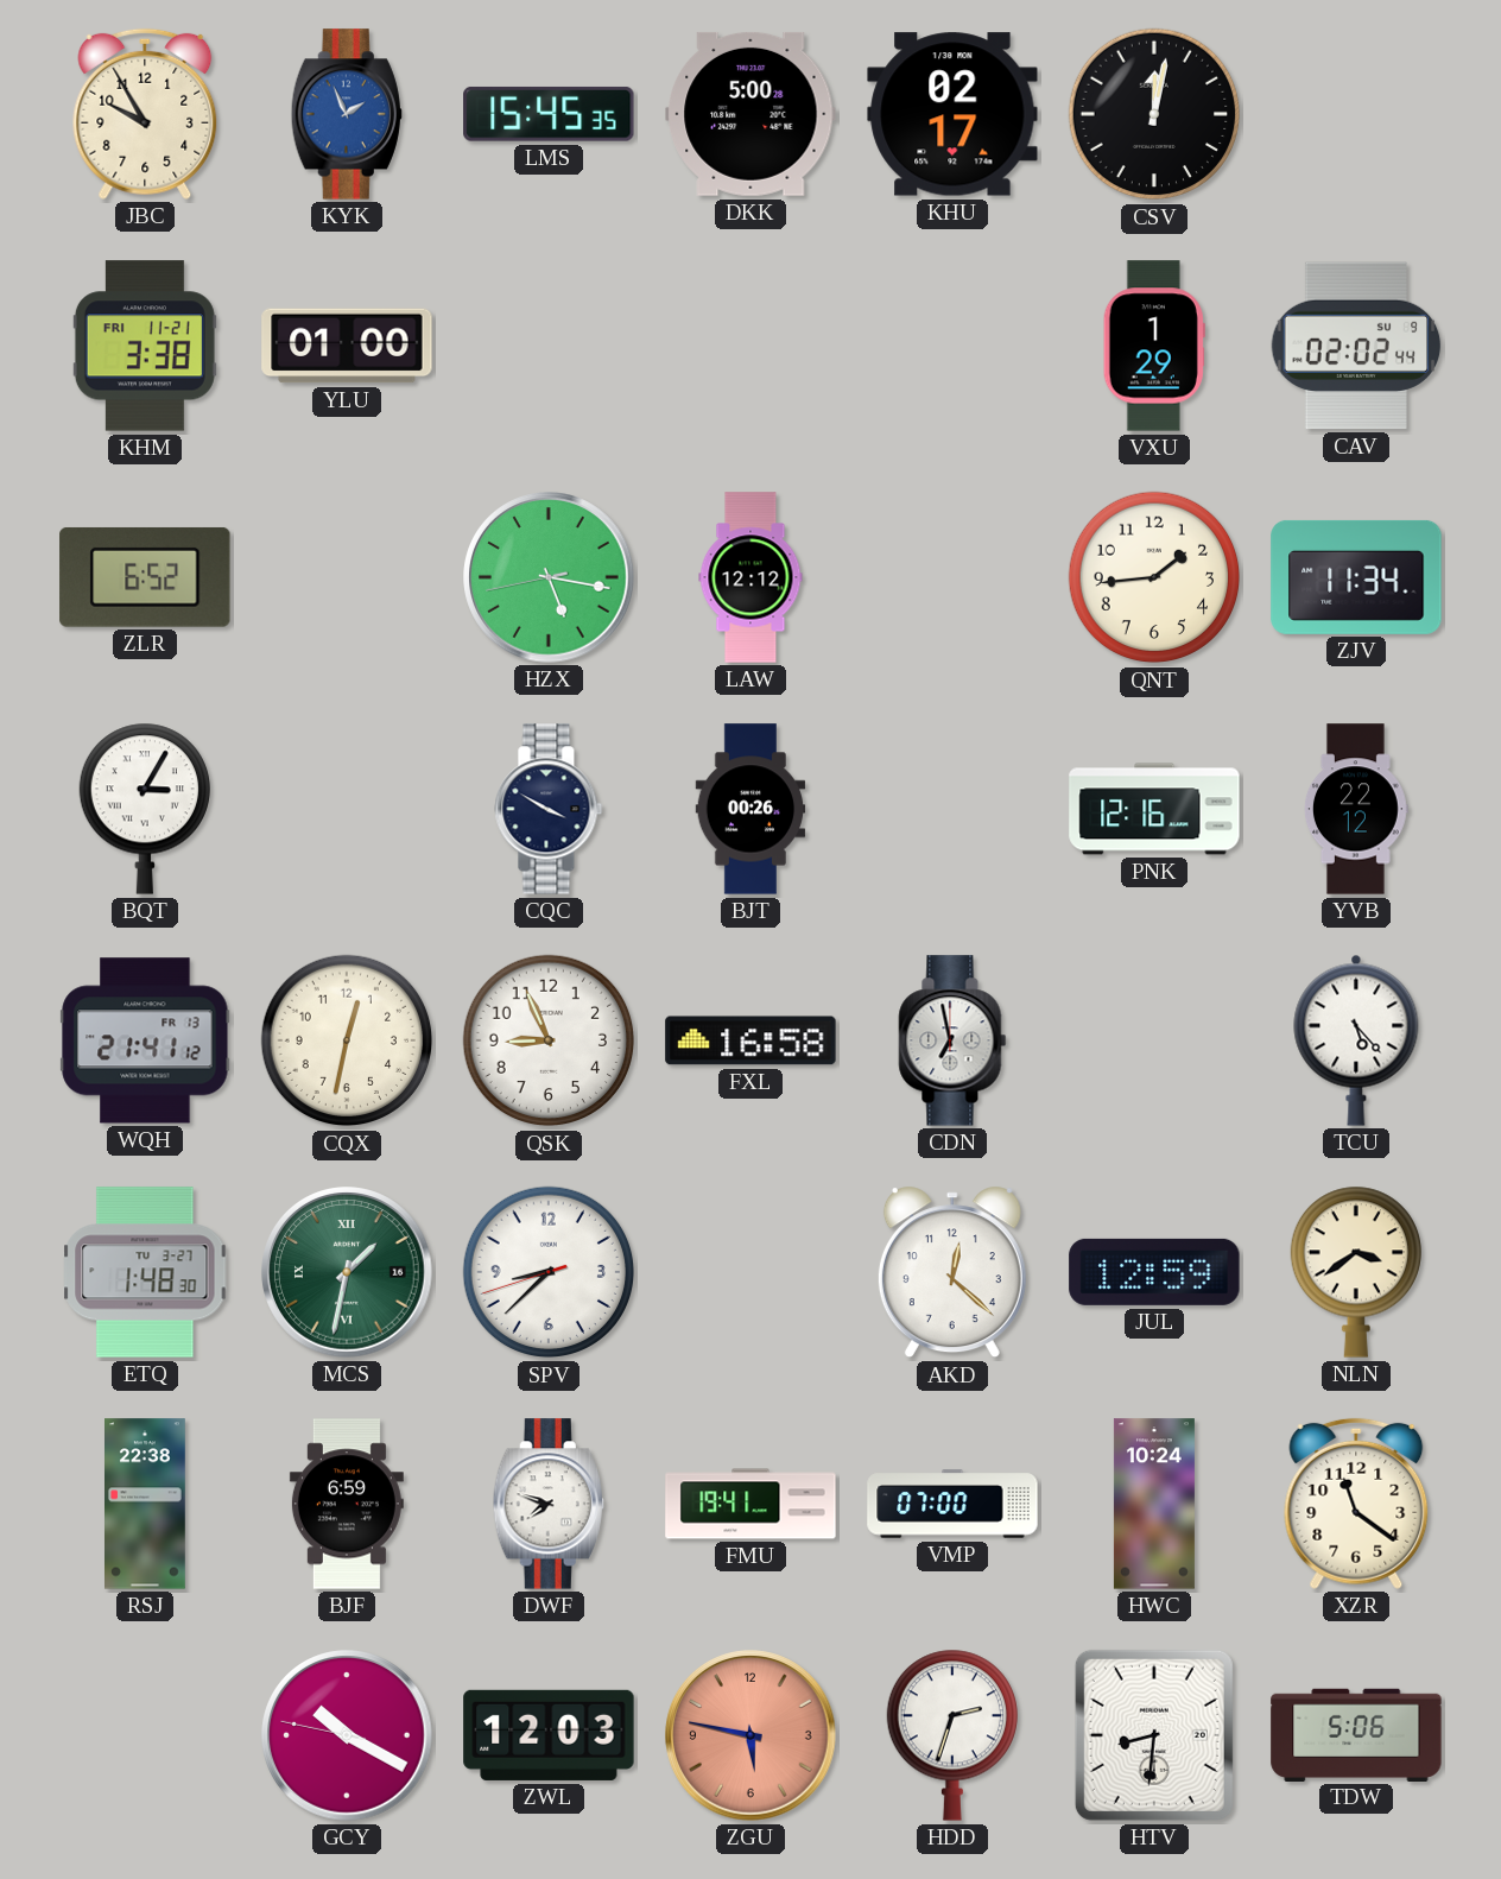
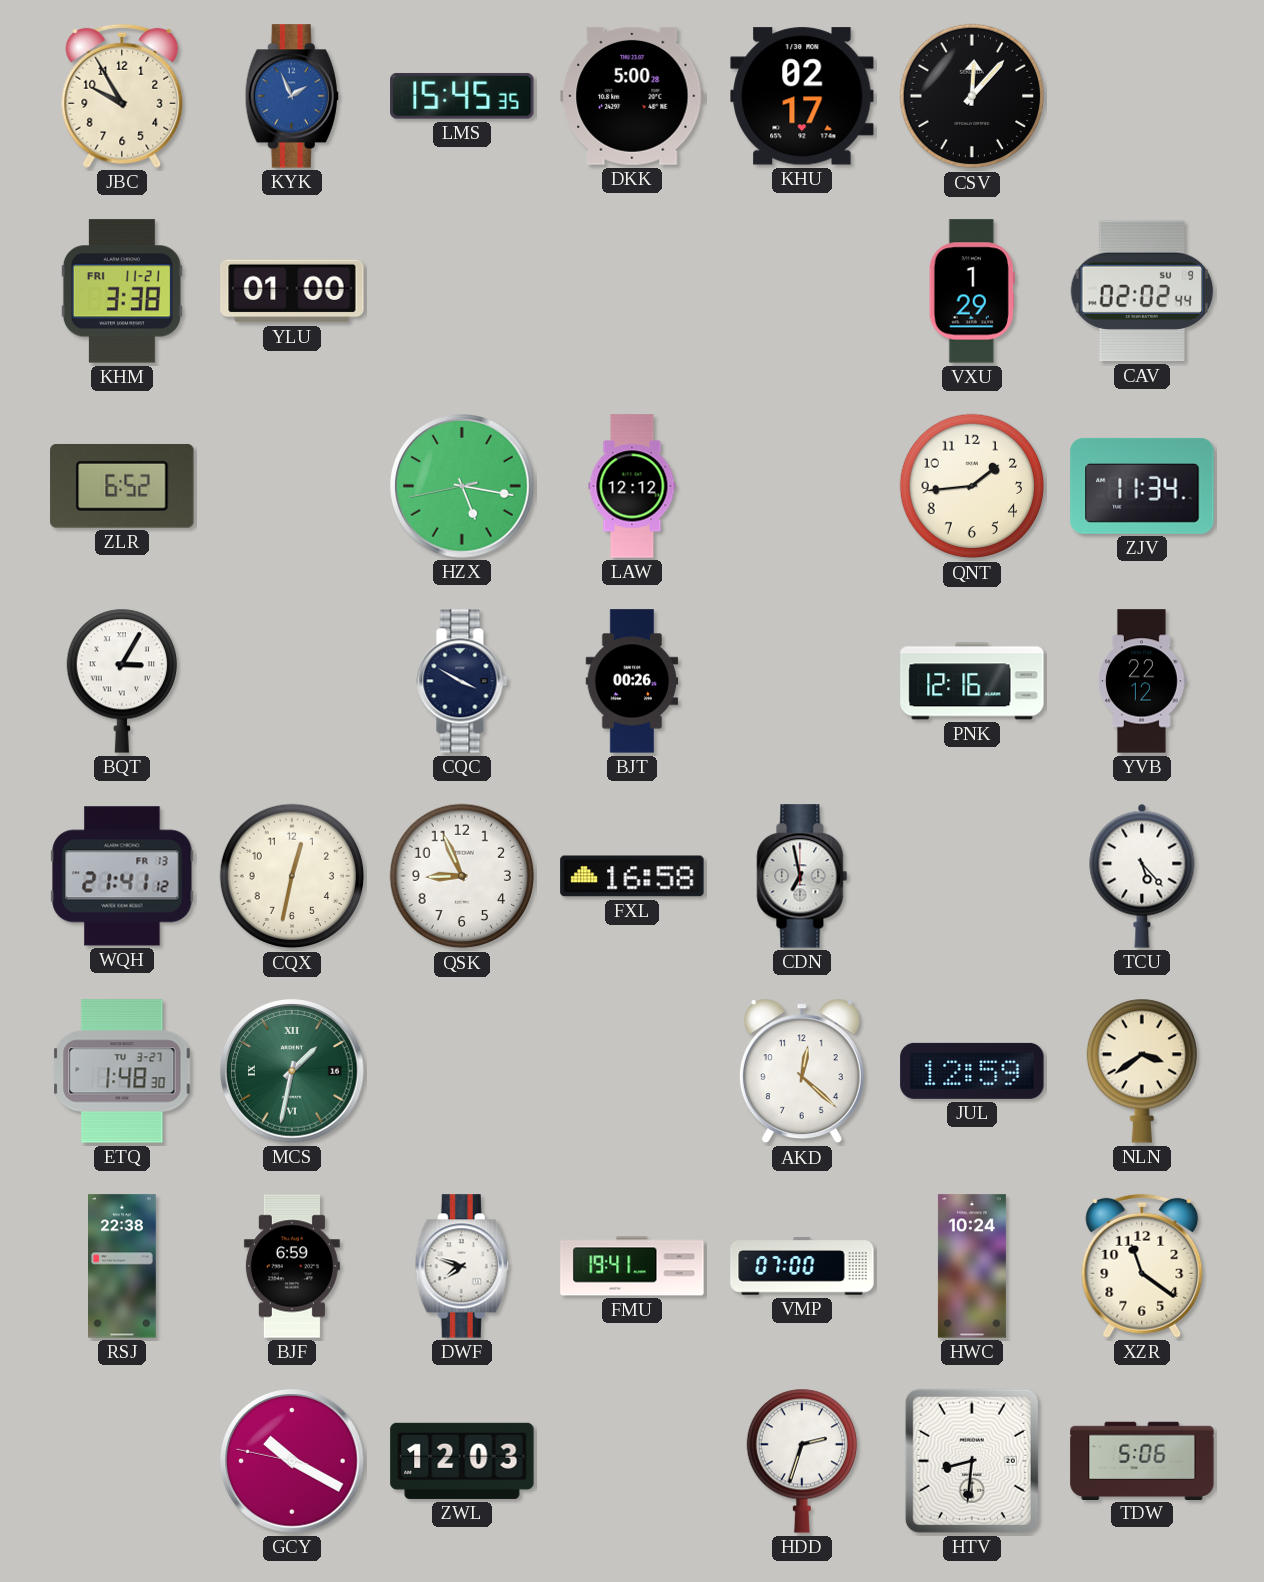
CSV: 12:02 -> 12:07
SPV: 8:37 -> none
ZGU: 5:47 -> none
